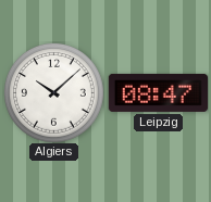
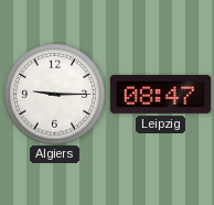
Algiers: 10:08 -> 9:15
